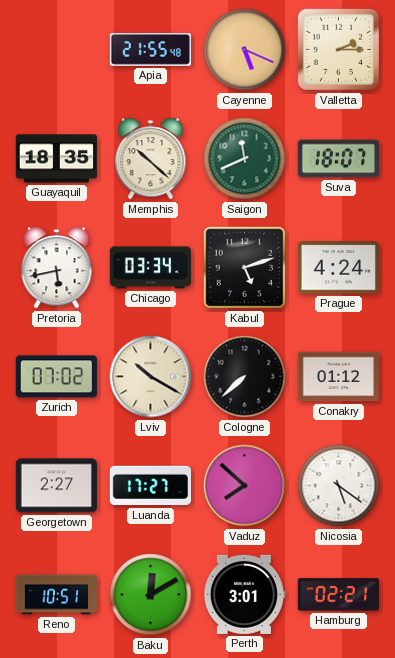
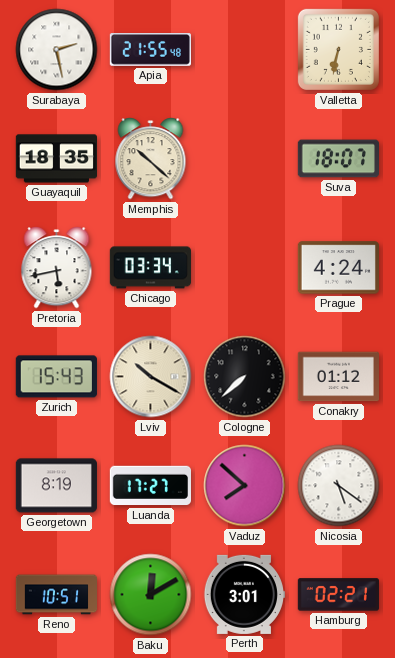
Surabaya: none -> 2:28
Cayenne: 5:19 -> none
Valletta: 2:15 -> 6:32
Saigon: 11:41 -> none
Kabul: 5:12 -> none
Zurich: 07:02 -> 15:43
Georgetown: 2:27 -> 8:19
